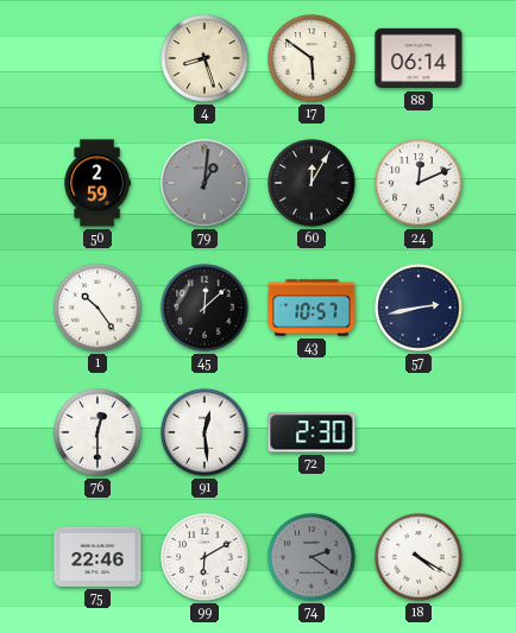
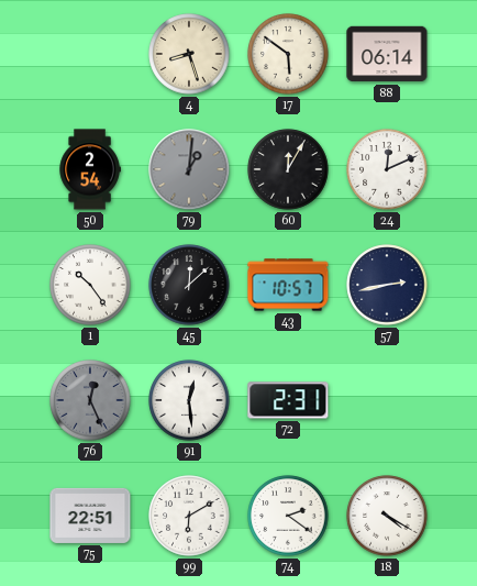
50: 2:59 -> 2:54
76: 12:30 -> 12:26
76 dial: white -> grey
72: 2:30 -> 2:31
75: 22:46 -> 22:51
74 dial: grey -> white
